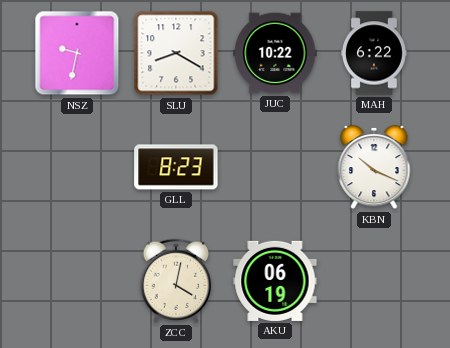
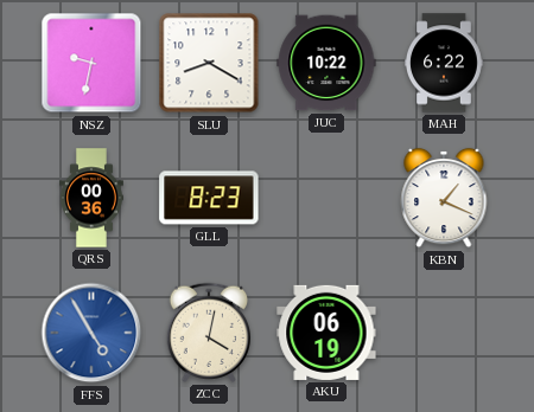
QRS: none -> 00:36
KBN: 10:19 -> 1:19
FFS: none -> 4:55
